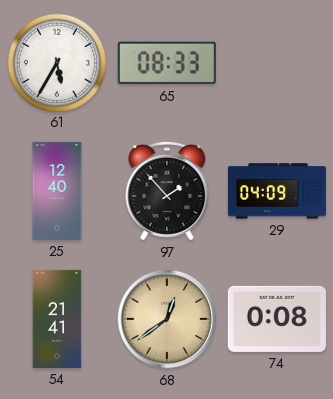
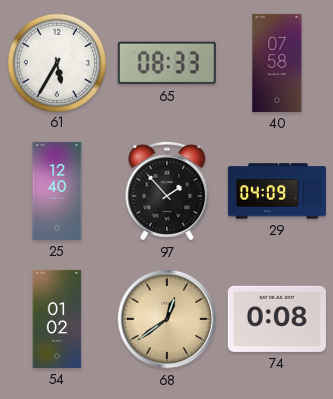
40: none -> 07:58
54: 21:41 -> 01:02
